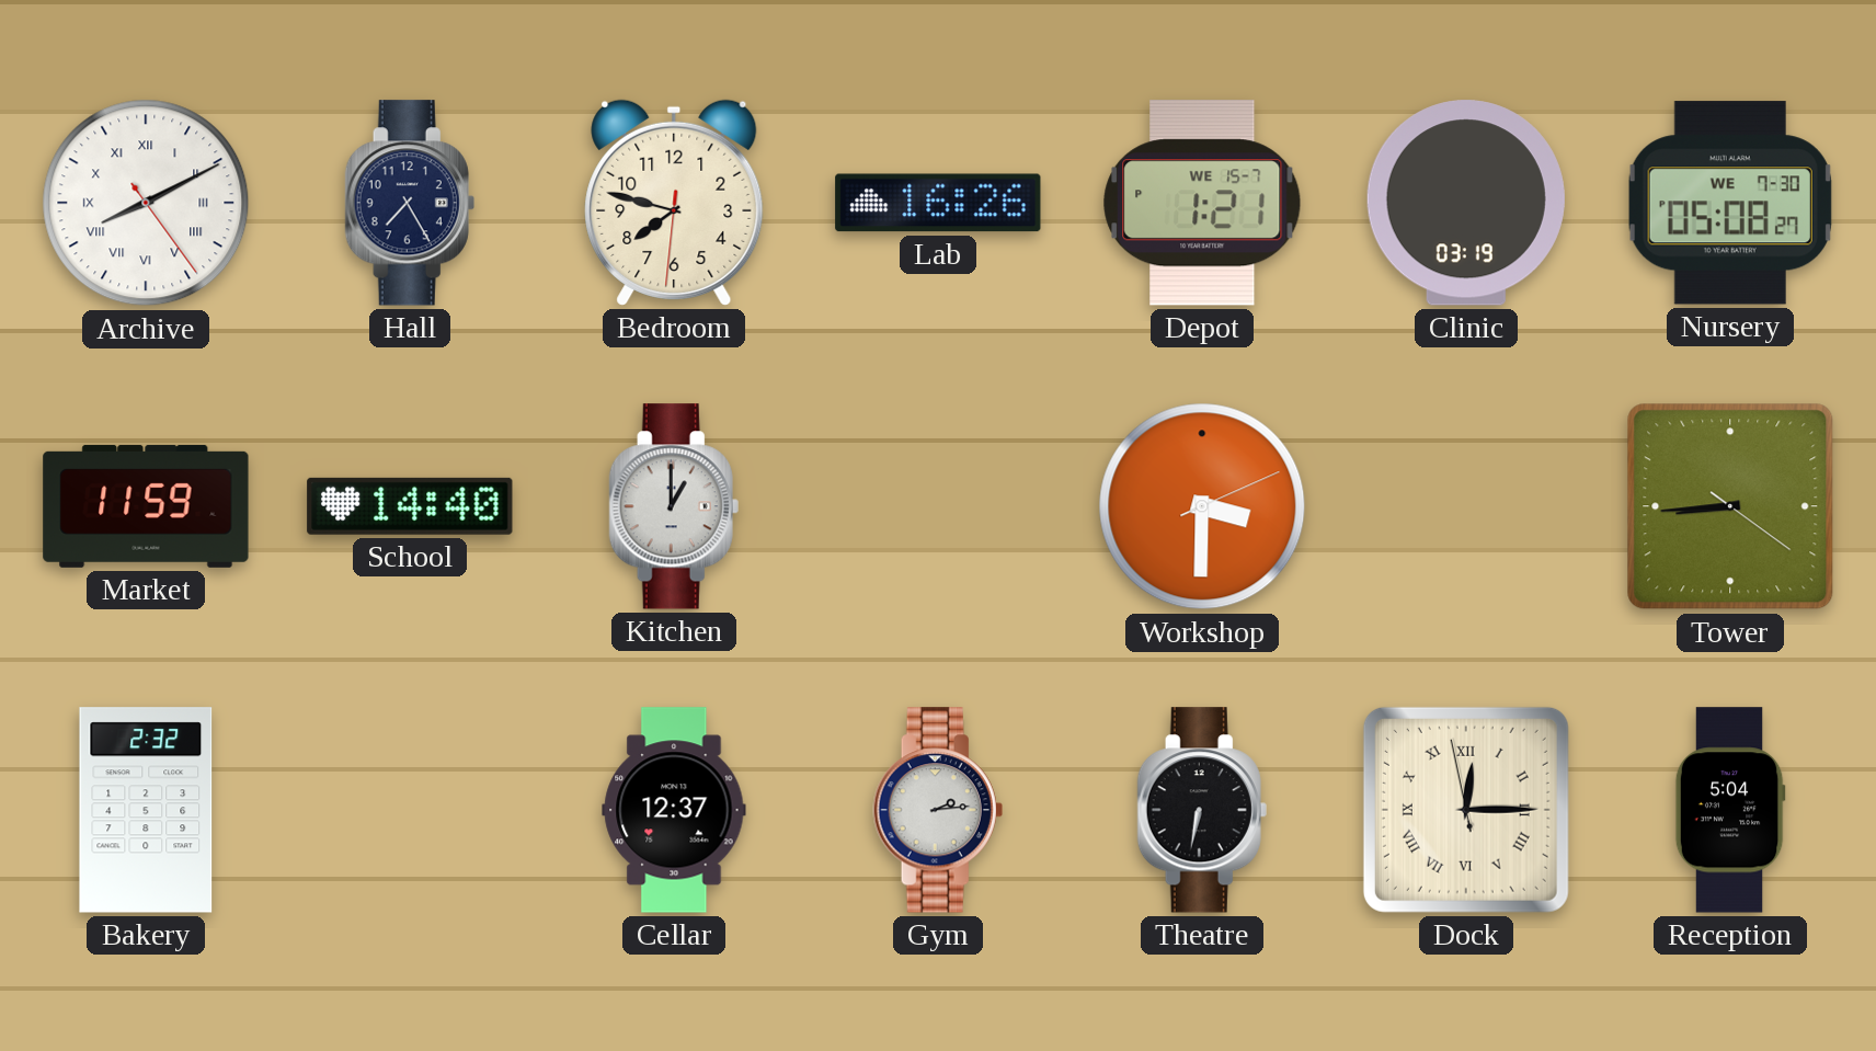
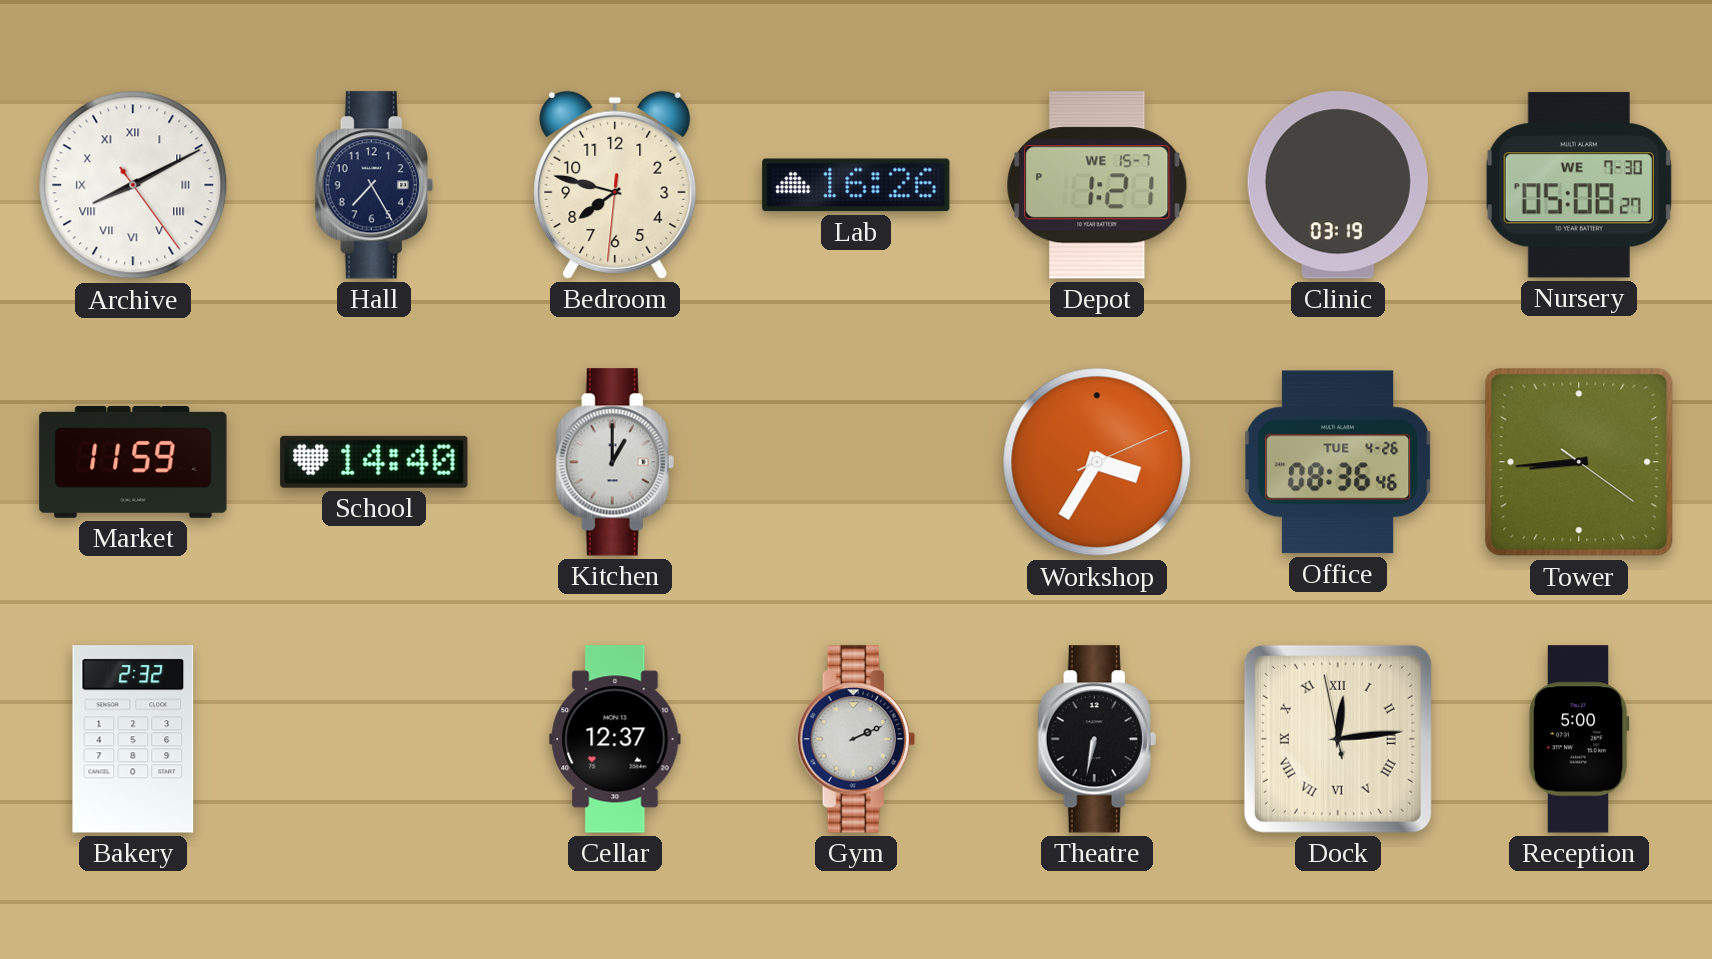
Workshop: 3:30 -> 3:35
Office: none -> 08:36
Gym: 2:14 -> 2:11
Dock: 12:14 -> 12:13
Reception: 5:04 -> 5:00
